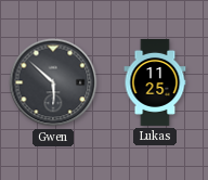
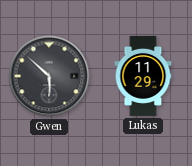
Lukas: 11:25 -> 11:29
